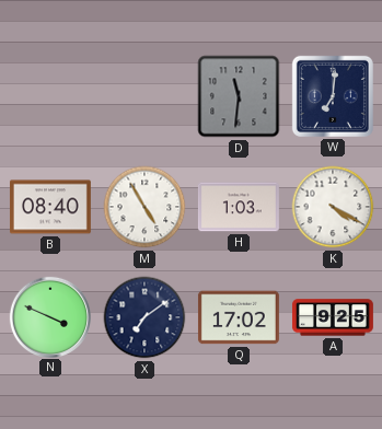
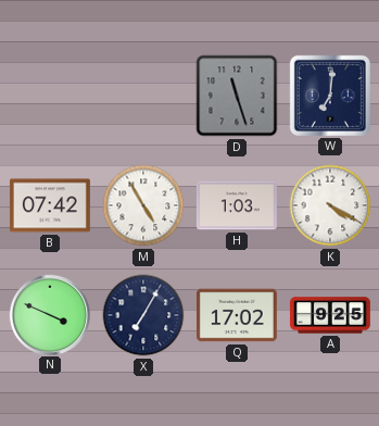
D: 11:31 -> 11:27
B: 08:40 -> 07:42
X: 7:09 -> 7:05
